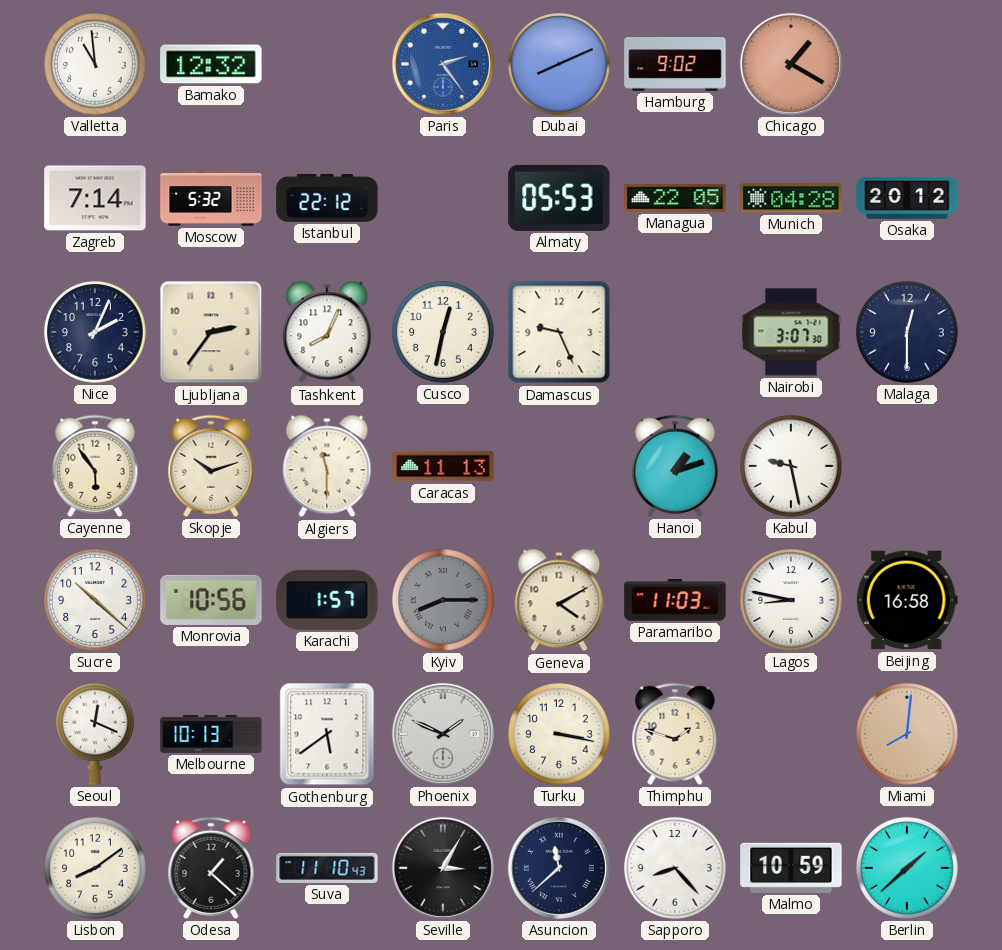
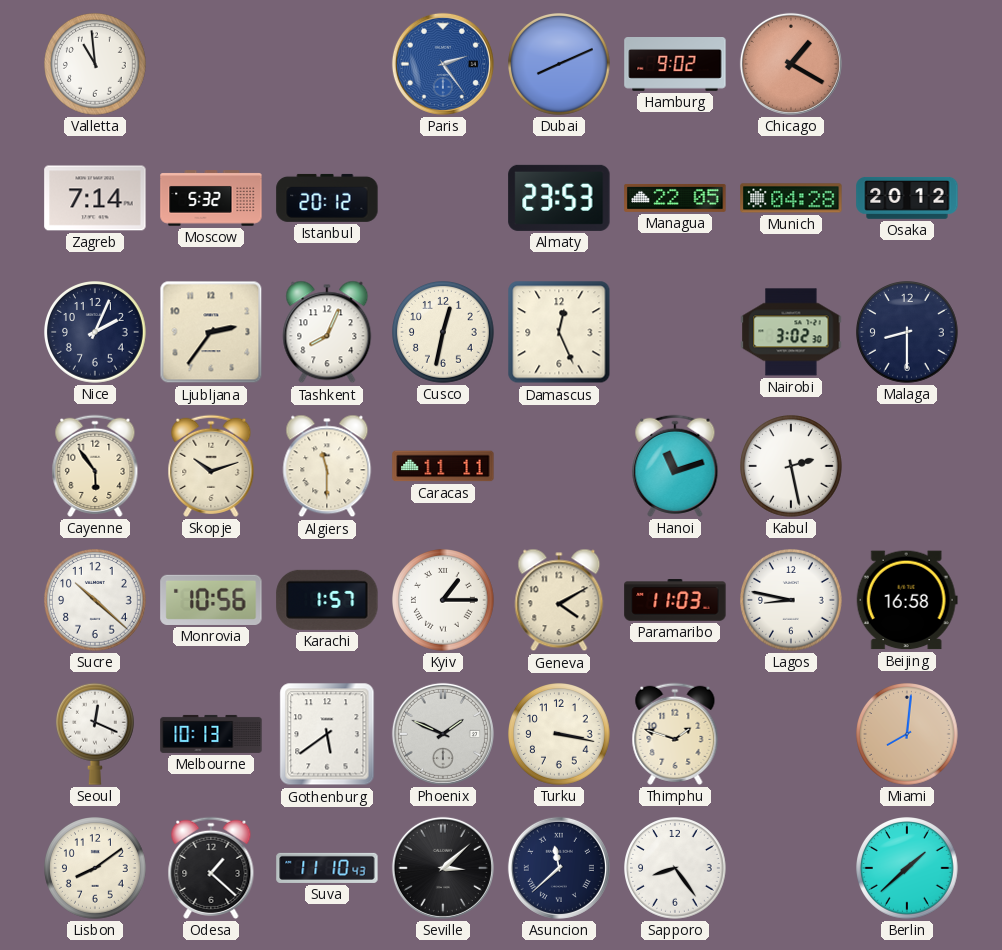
Bamako: 12:32 -> none
Istanbul: 22:12 -> 20:12
Almaty: 05:53 -> 23:53
Damascus: 9:26 -> 12:26
Nairobi: 3:07 -> 3:02
Malaga: 12:30 -> 8:30
Caracas: 11:13 -> 11:11
Hanoi: 1:12 -> 11:12
Kabul: 9:28 -> 2:28
Kyiv: 8:15 -> 1:15
Kyiv dial: grey -> white
Seville: 3:05 -> 3:08
Sapporo: 8:23 -> 8:24
Malmo: 10:59 -> none
